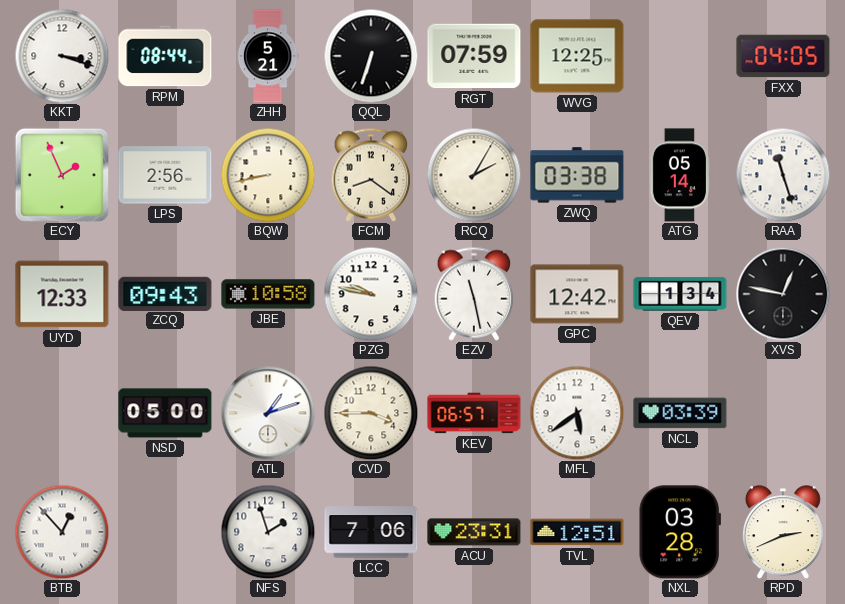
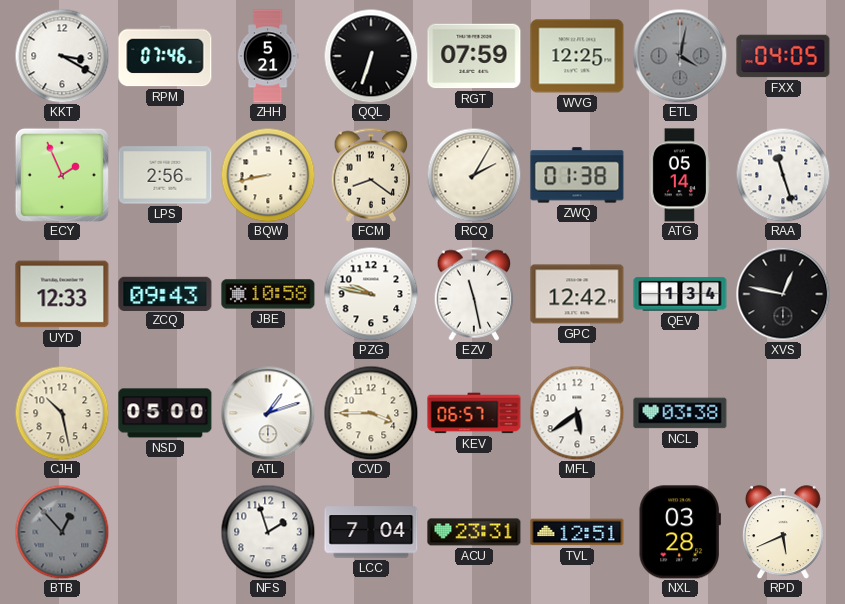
KKT: 3:18 -> 3:20
RPM: 08:44 -> 07:46
ETL: none -> 4:02
ZWQ: 03:38 -> 01:38
CJH: none -> 10:28
NCL: 03:39 -> 03:38
BTB dial: white -> grey
LCC: 7:06 -> 7:04
RPD: 2:41 -> 5:41
